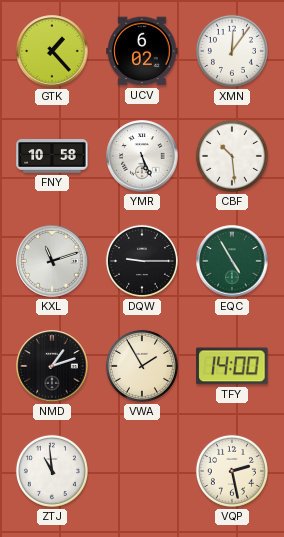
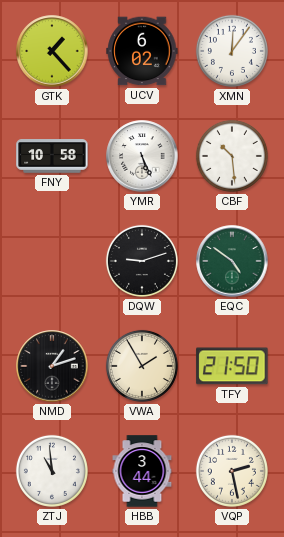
KXL: 11:12 -> none
DQW: 9:15 -> 9:12
EQC: 4:55 -> 4:51
TFY: 14:00 -> 21:50
HBB: none -> 3:44
